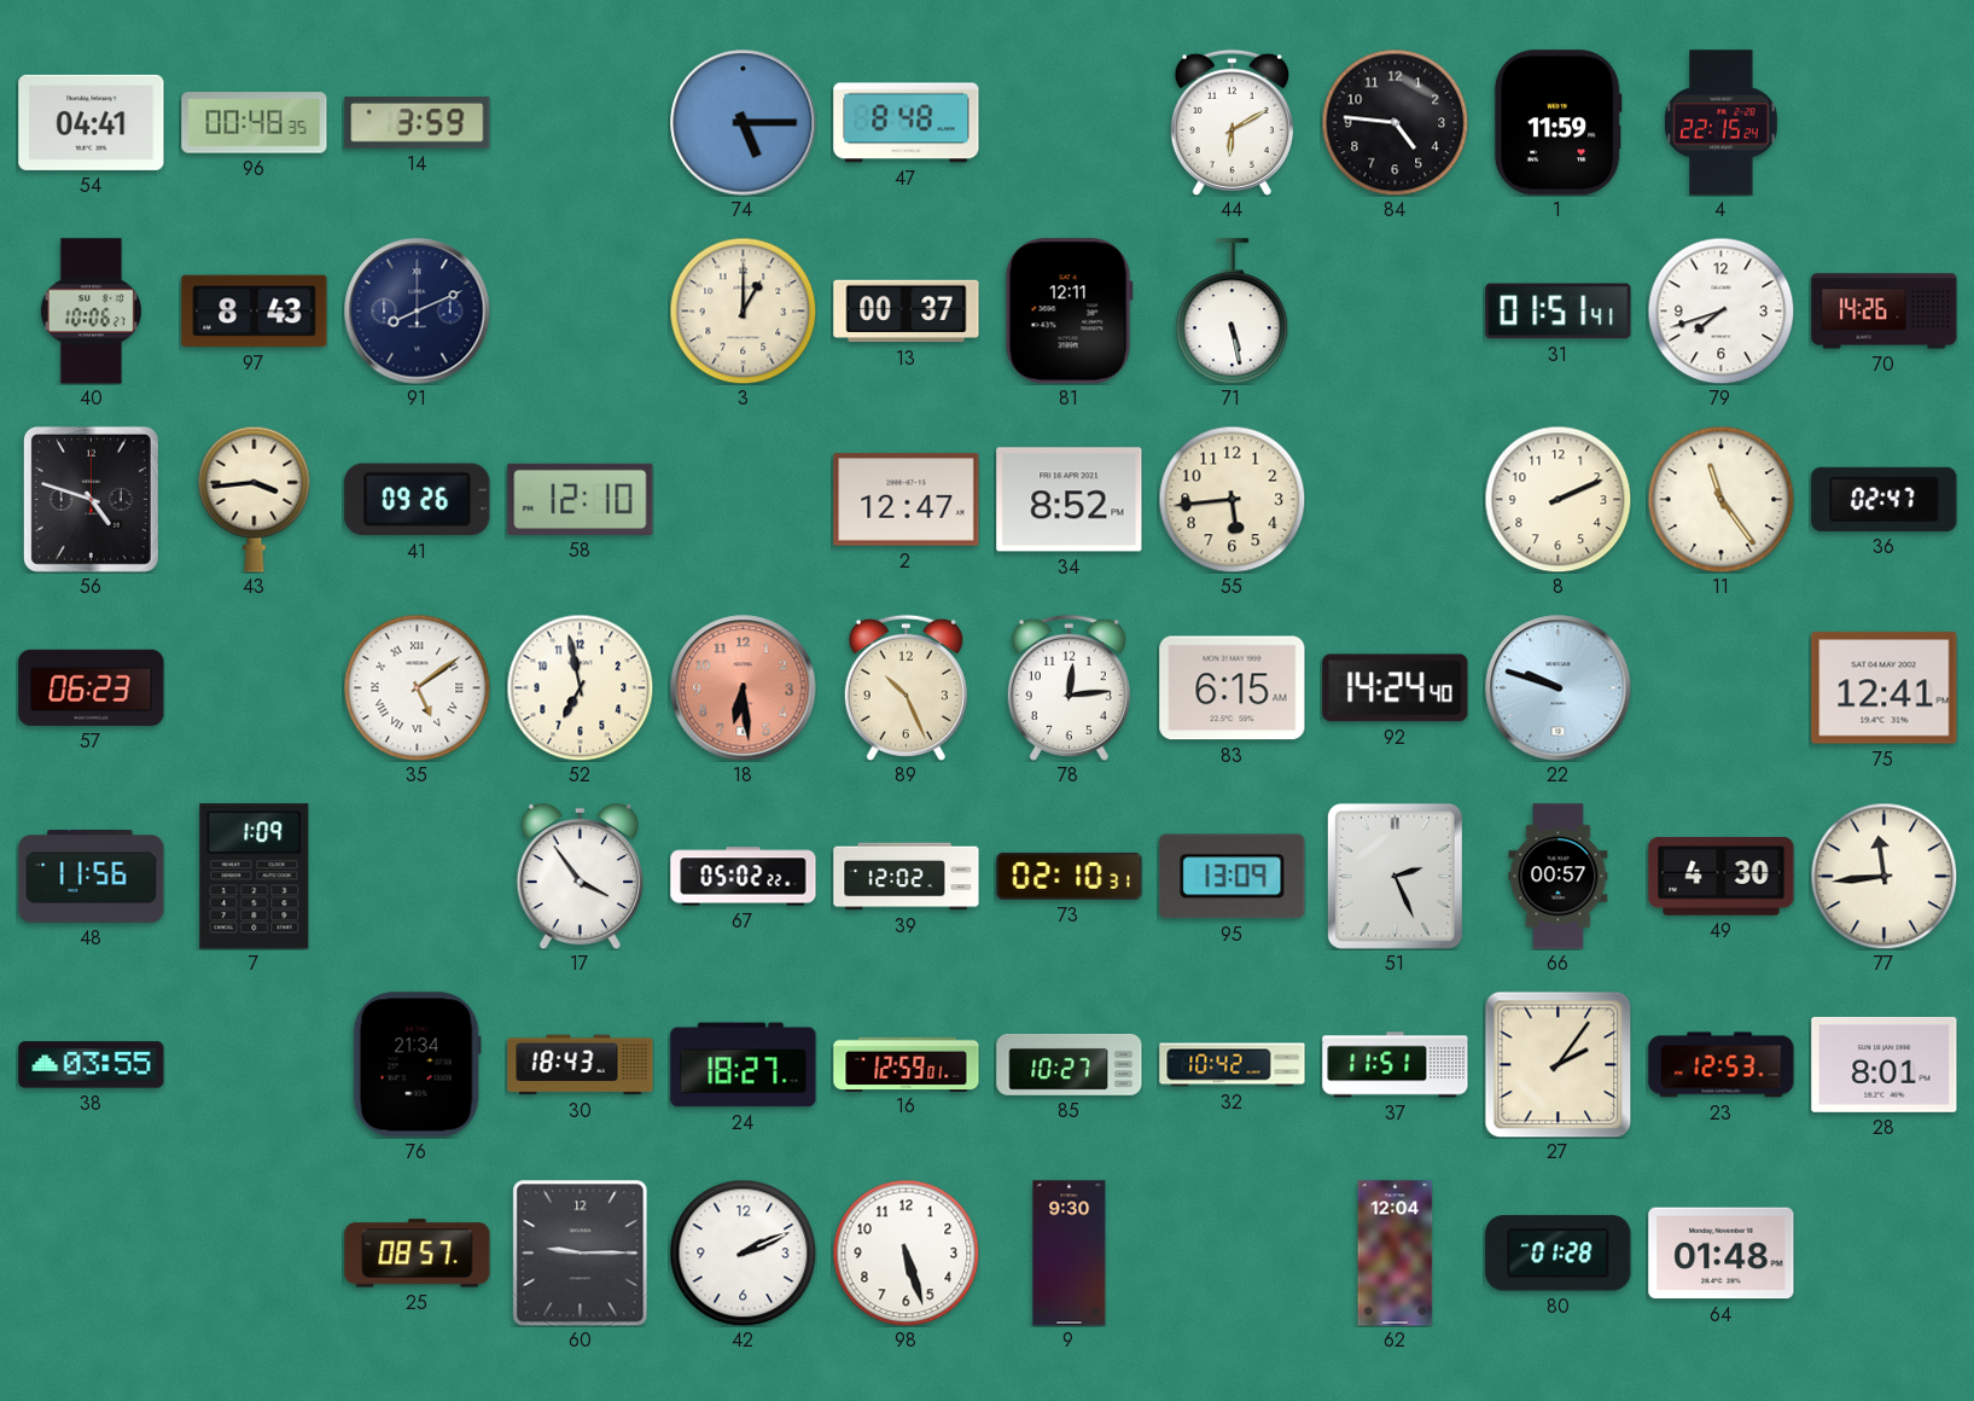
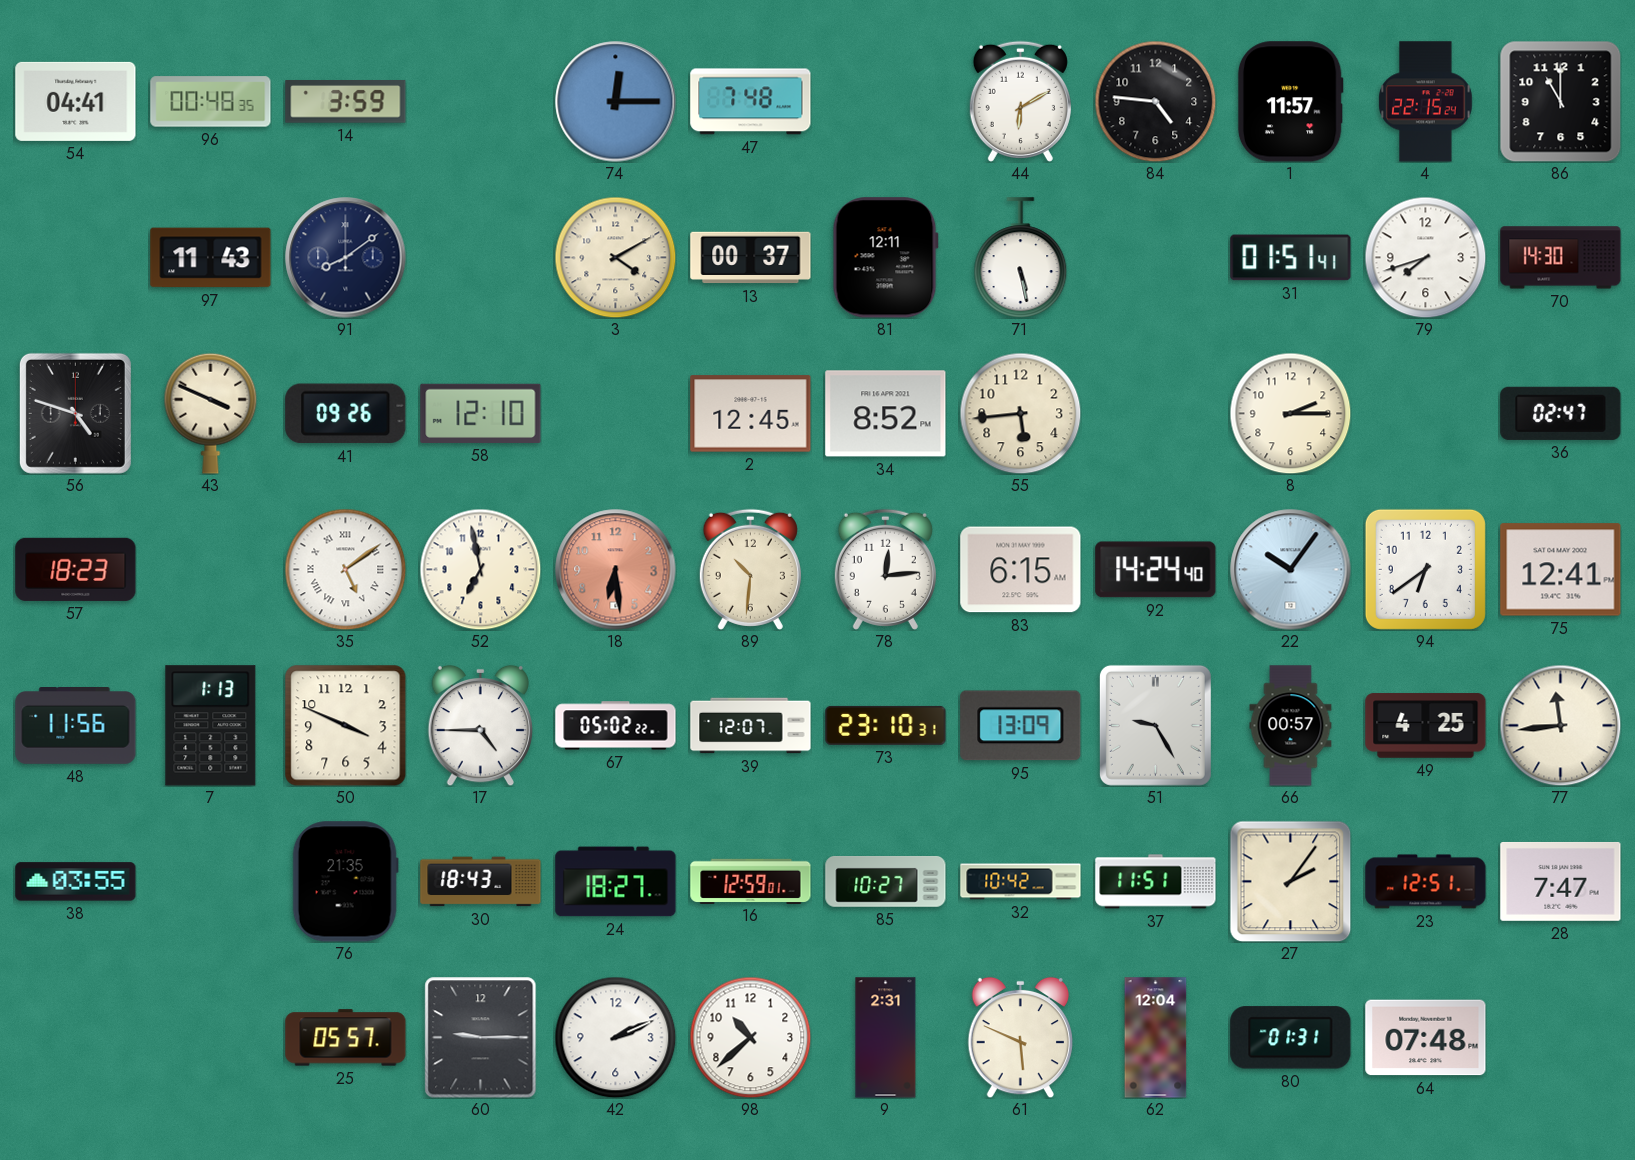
74: 5:15 -> 12:15
47: 8:48 -> 7:48
1: 11:59 -> 11:57
86: none -> 11:00
40: 10:06 -> none
97: 8:43 -> 11:43
91: 8:11 -> 8:09
3: 1:00 -> 4:10
70: 14:26 -> 14:30
43: 3:44 -> 3:49
2: 12:47 -> 12:45
8: 2:11 -> 2:15
11: 11:24 -> none
57: 06:23 -> 18:23
89: 10:26 -> 10:31
22: 9:48 -> 10:06
94: none -> 6:39
7: 1:09 -> 1:13
50: none -> 3:49
17: 3:54 -> 4:45
39: 12:02 -> 12:07
73: 02:10 -> 23:10
51: 2:26 -> 9:25
49: 4:30 -> 4:25
76: 21:34 -> 21:35
23: 12:53 -> 12:51
28: 8:01 -> 7:47
25: 08:57 -> 05:57
98: 5:27 -> 10:38
9: 9:30 -> 2:31
61: none -> 5:49
80: 01:28 -> 01:31
64: 01:48 -> 07:48
